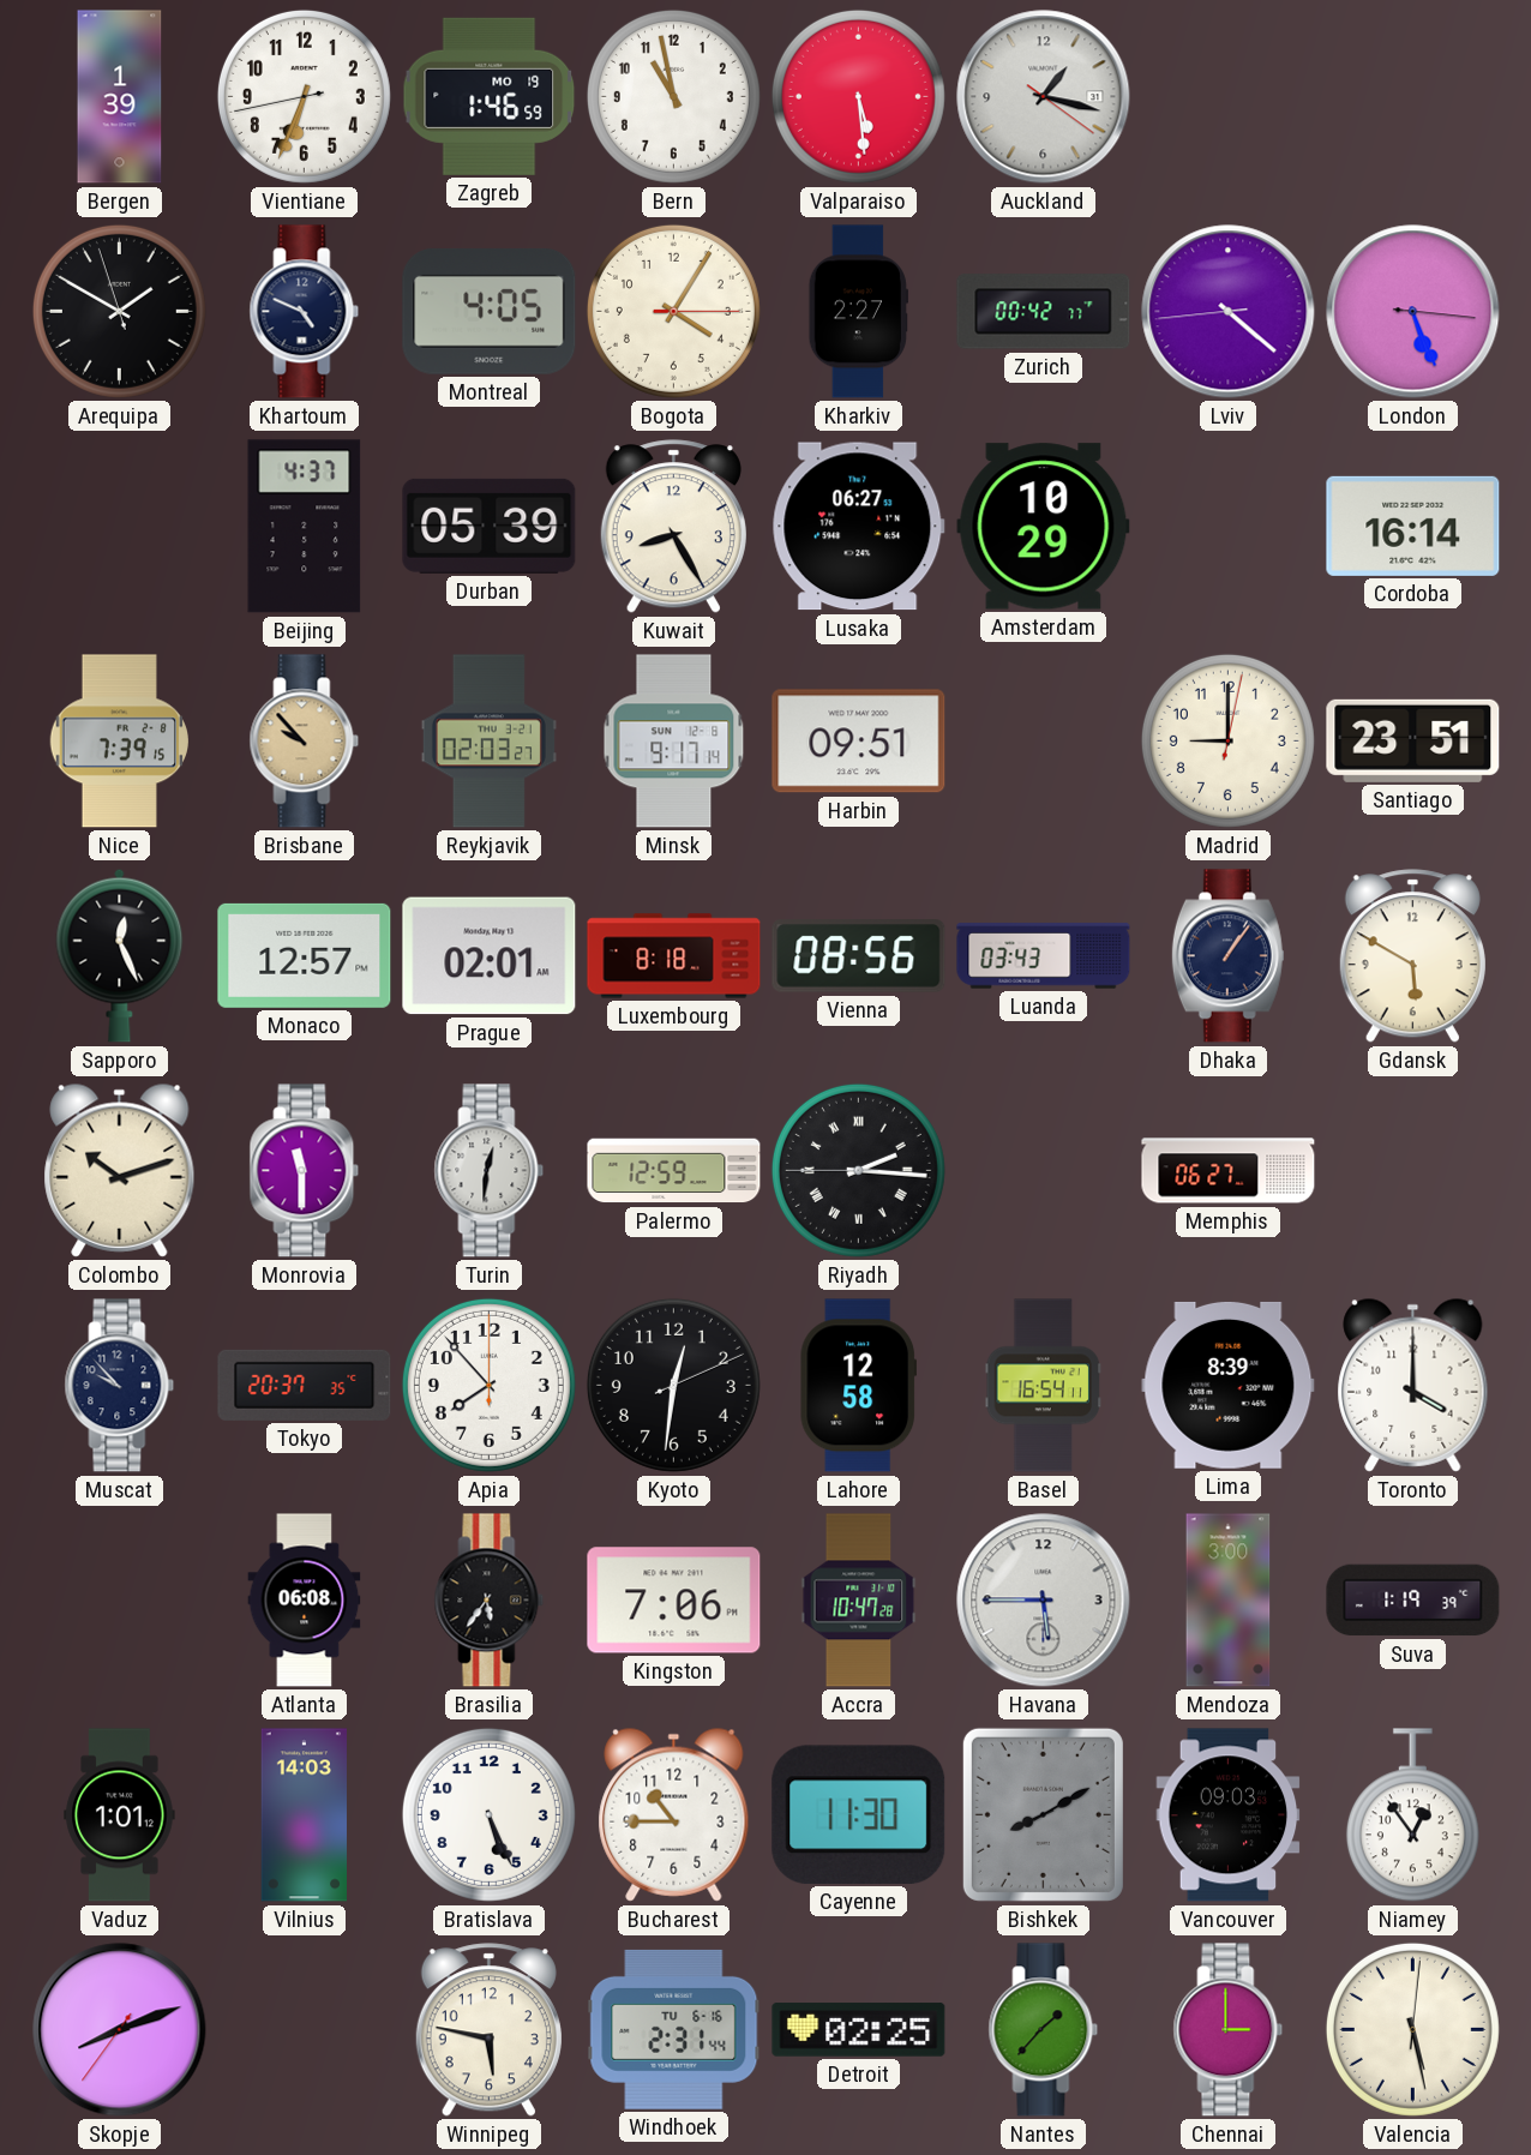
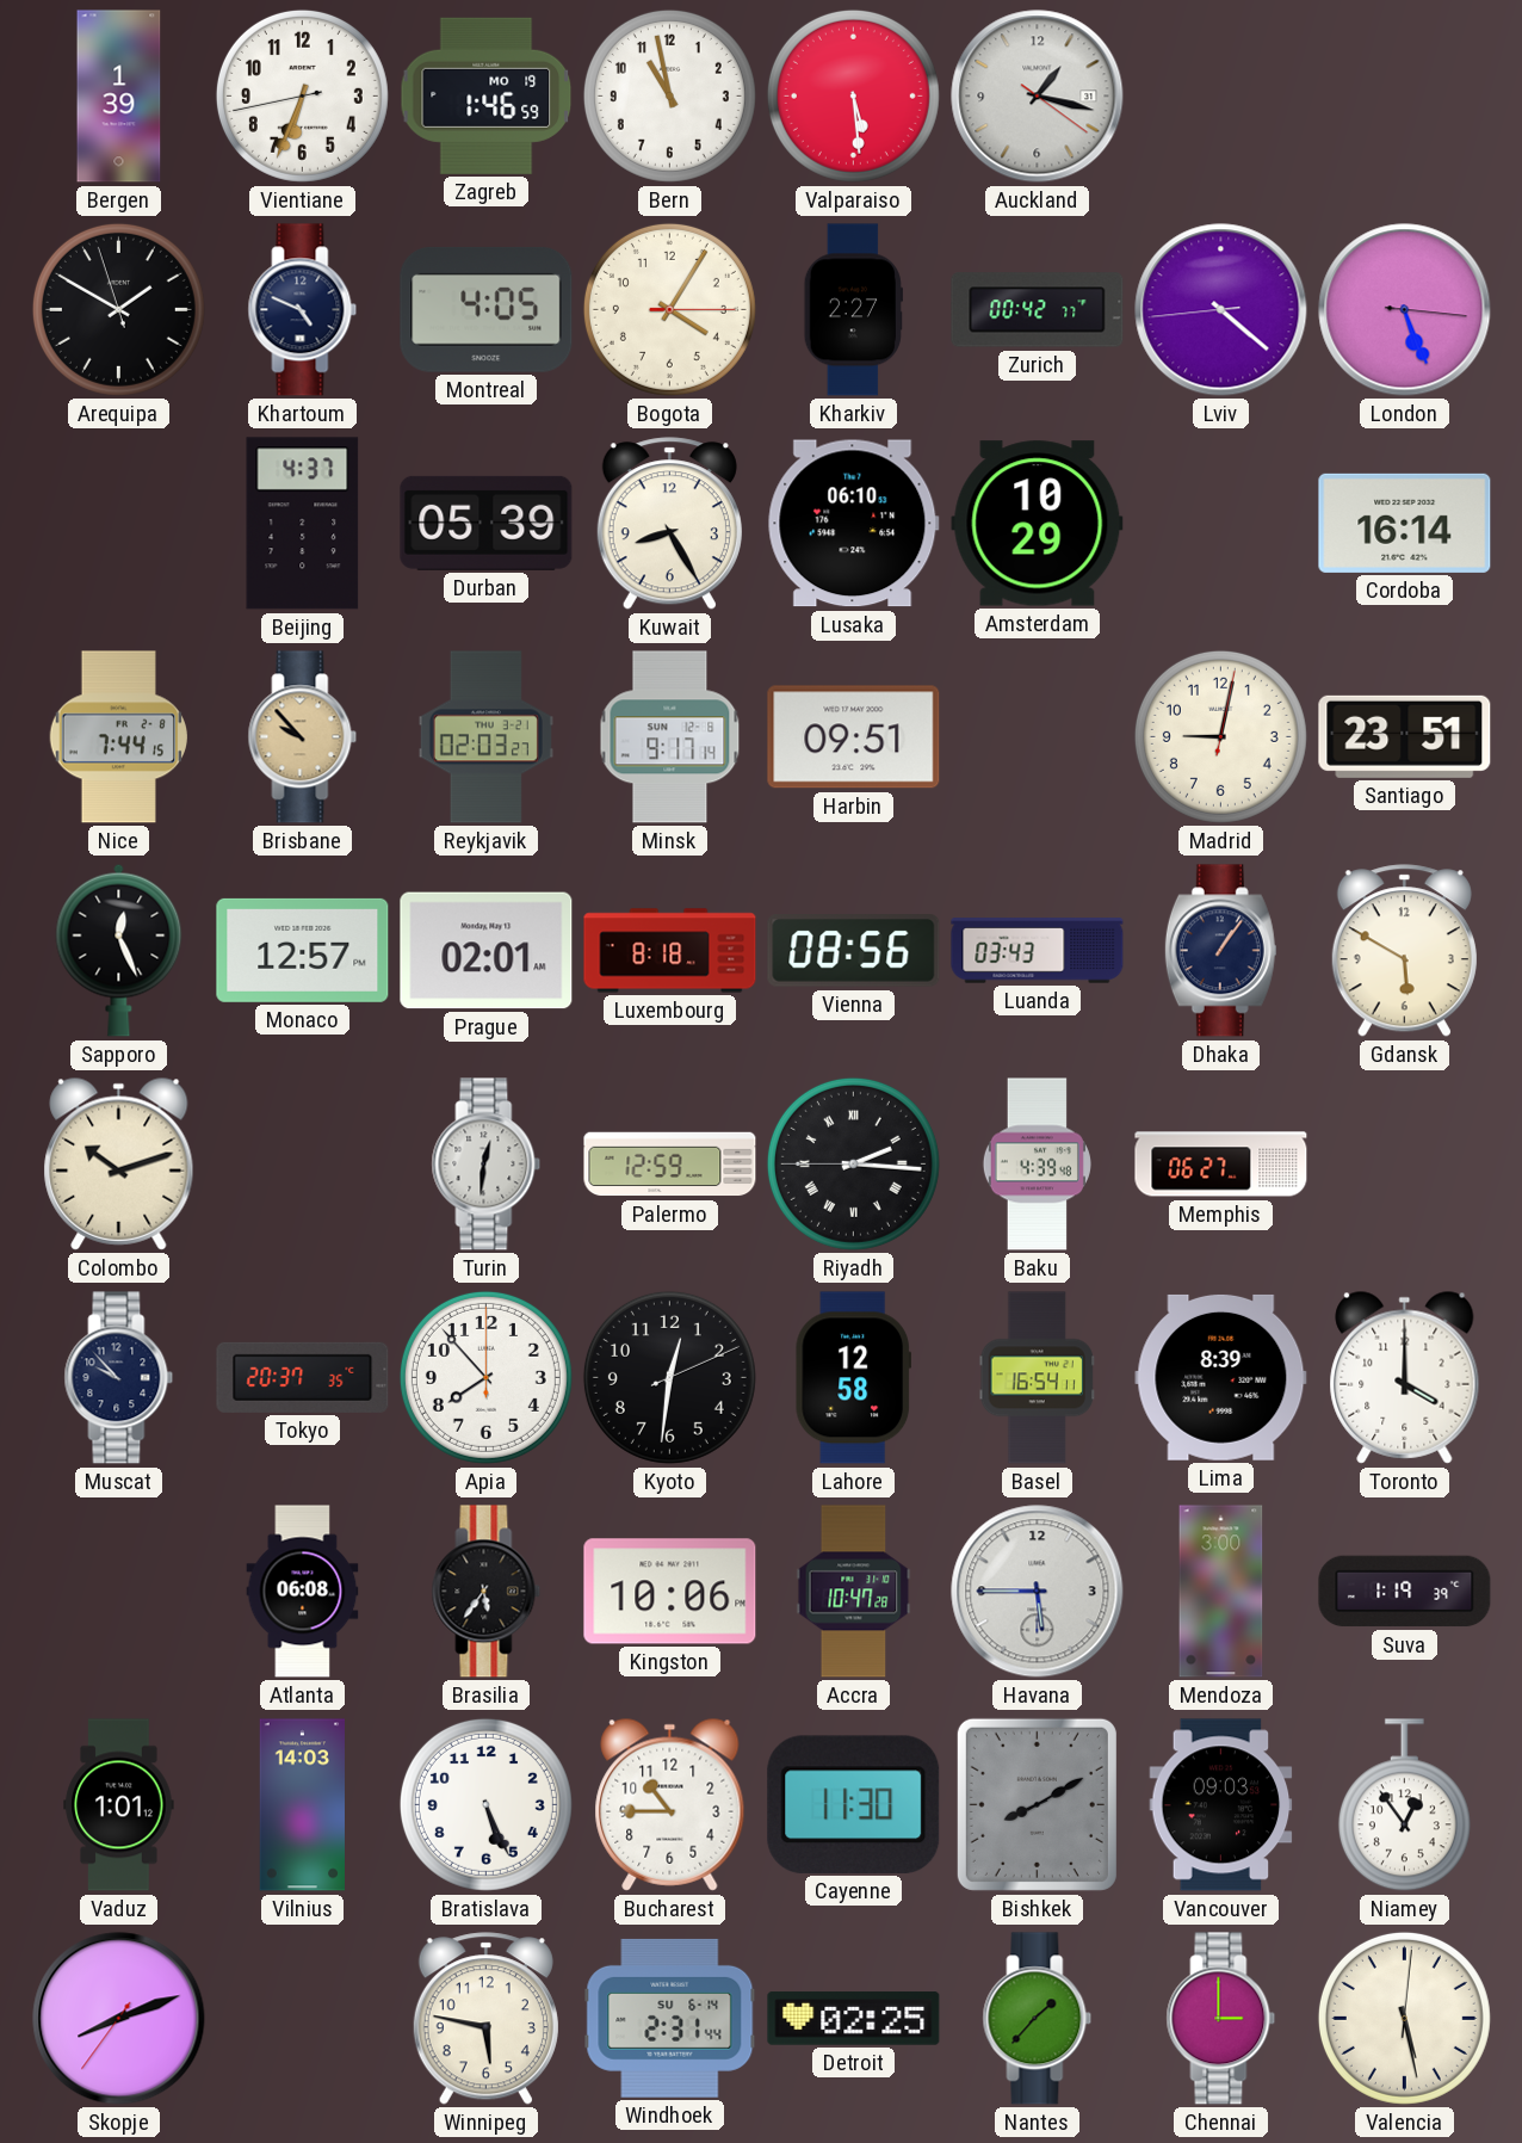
Lusaka: 06:27 -> 06:10
Nice: 7:39 -> 7:44
Madrid: 9:00 -> 9:02
Monrovia: 11:30 -> none
Baku: none -> 4:39
Kingston: 7:06 -> 10:06
Windhoek date: TU 6-16 -> SU 6-14
